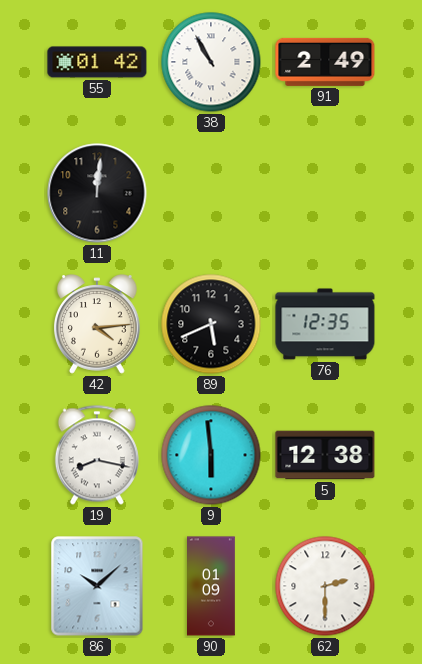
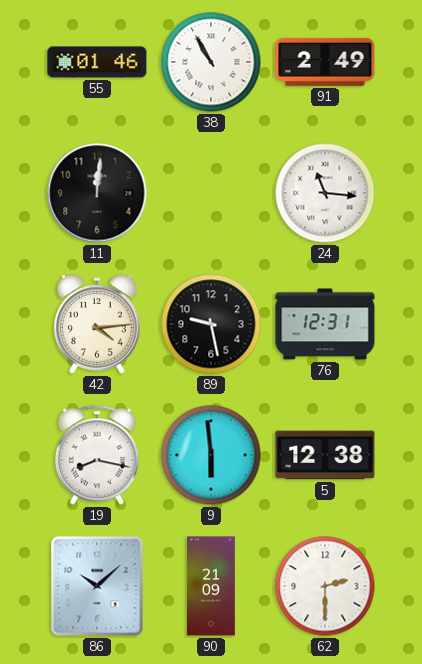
55: 01:42 -> 01:46
24: none -> 11:16
89: 5:41 -> 9:28
76: 12:35 -> 12:31
90: 01:09 -> 21:09
